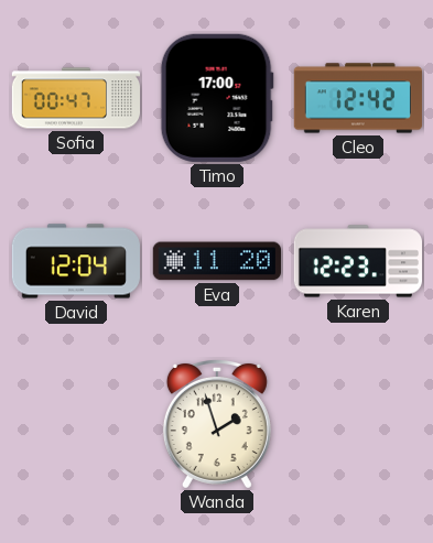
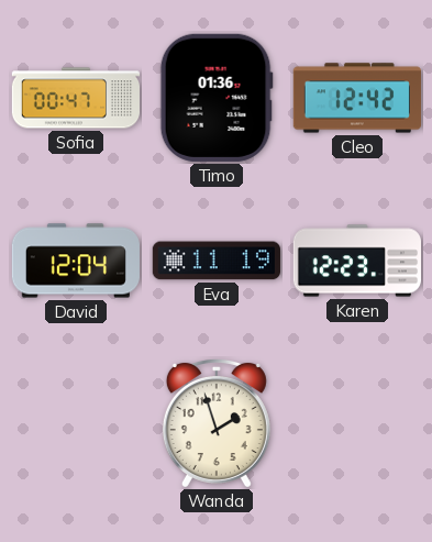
Timo: 17:00 -> 01:36
Eva: 11:20 -> 11:19
